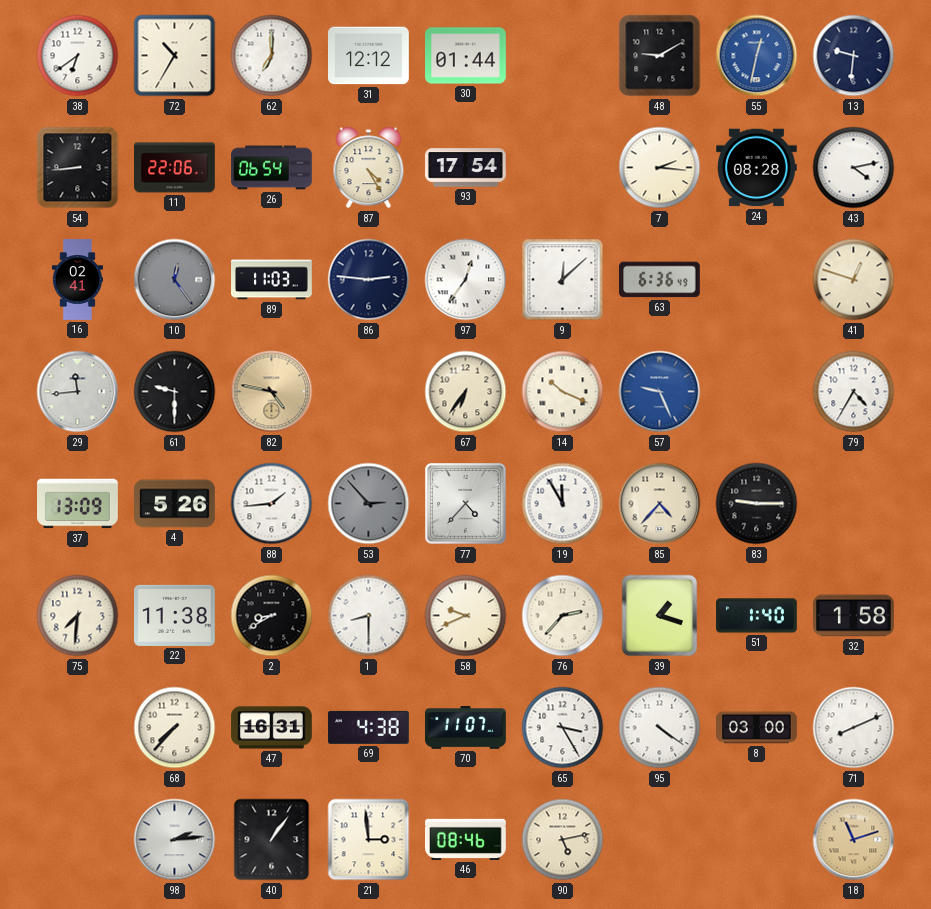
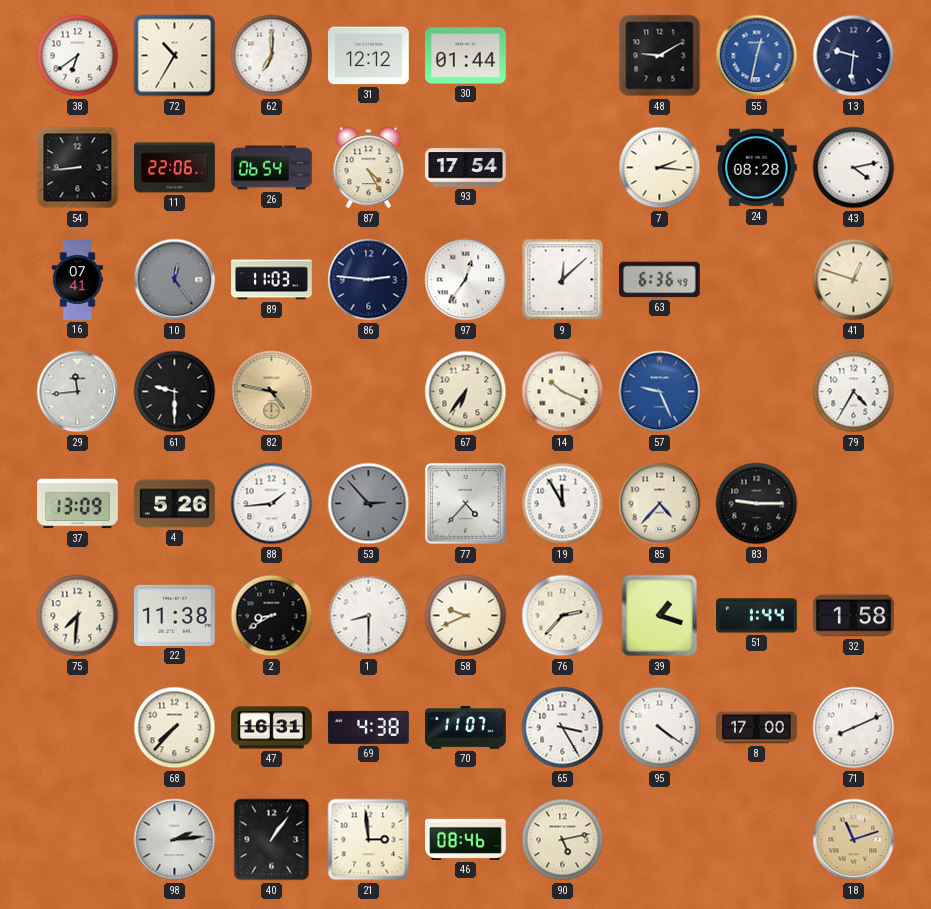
16: 02:41 -> 07:41
51: 1:40 -> 1:44
8: 03:00 -> 17:00
